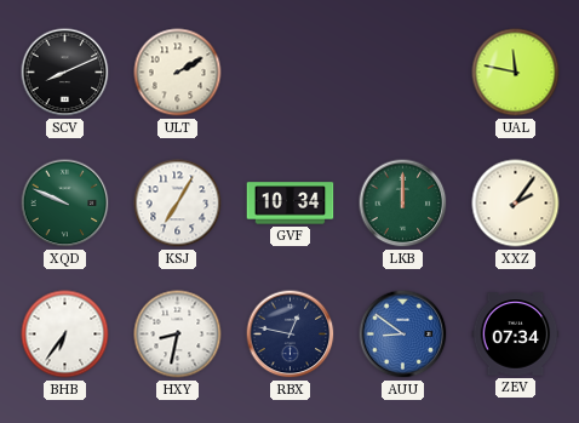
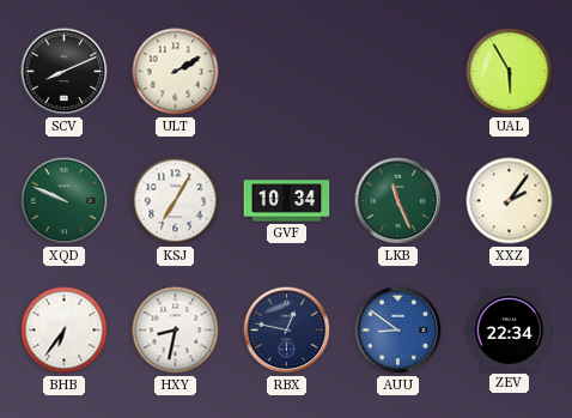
UAL: 11:47 -> 5:55
LKB: 12:00 -> 11:26
ZEV: 07:34 -> 22:34
